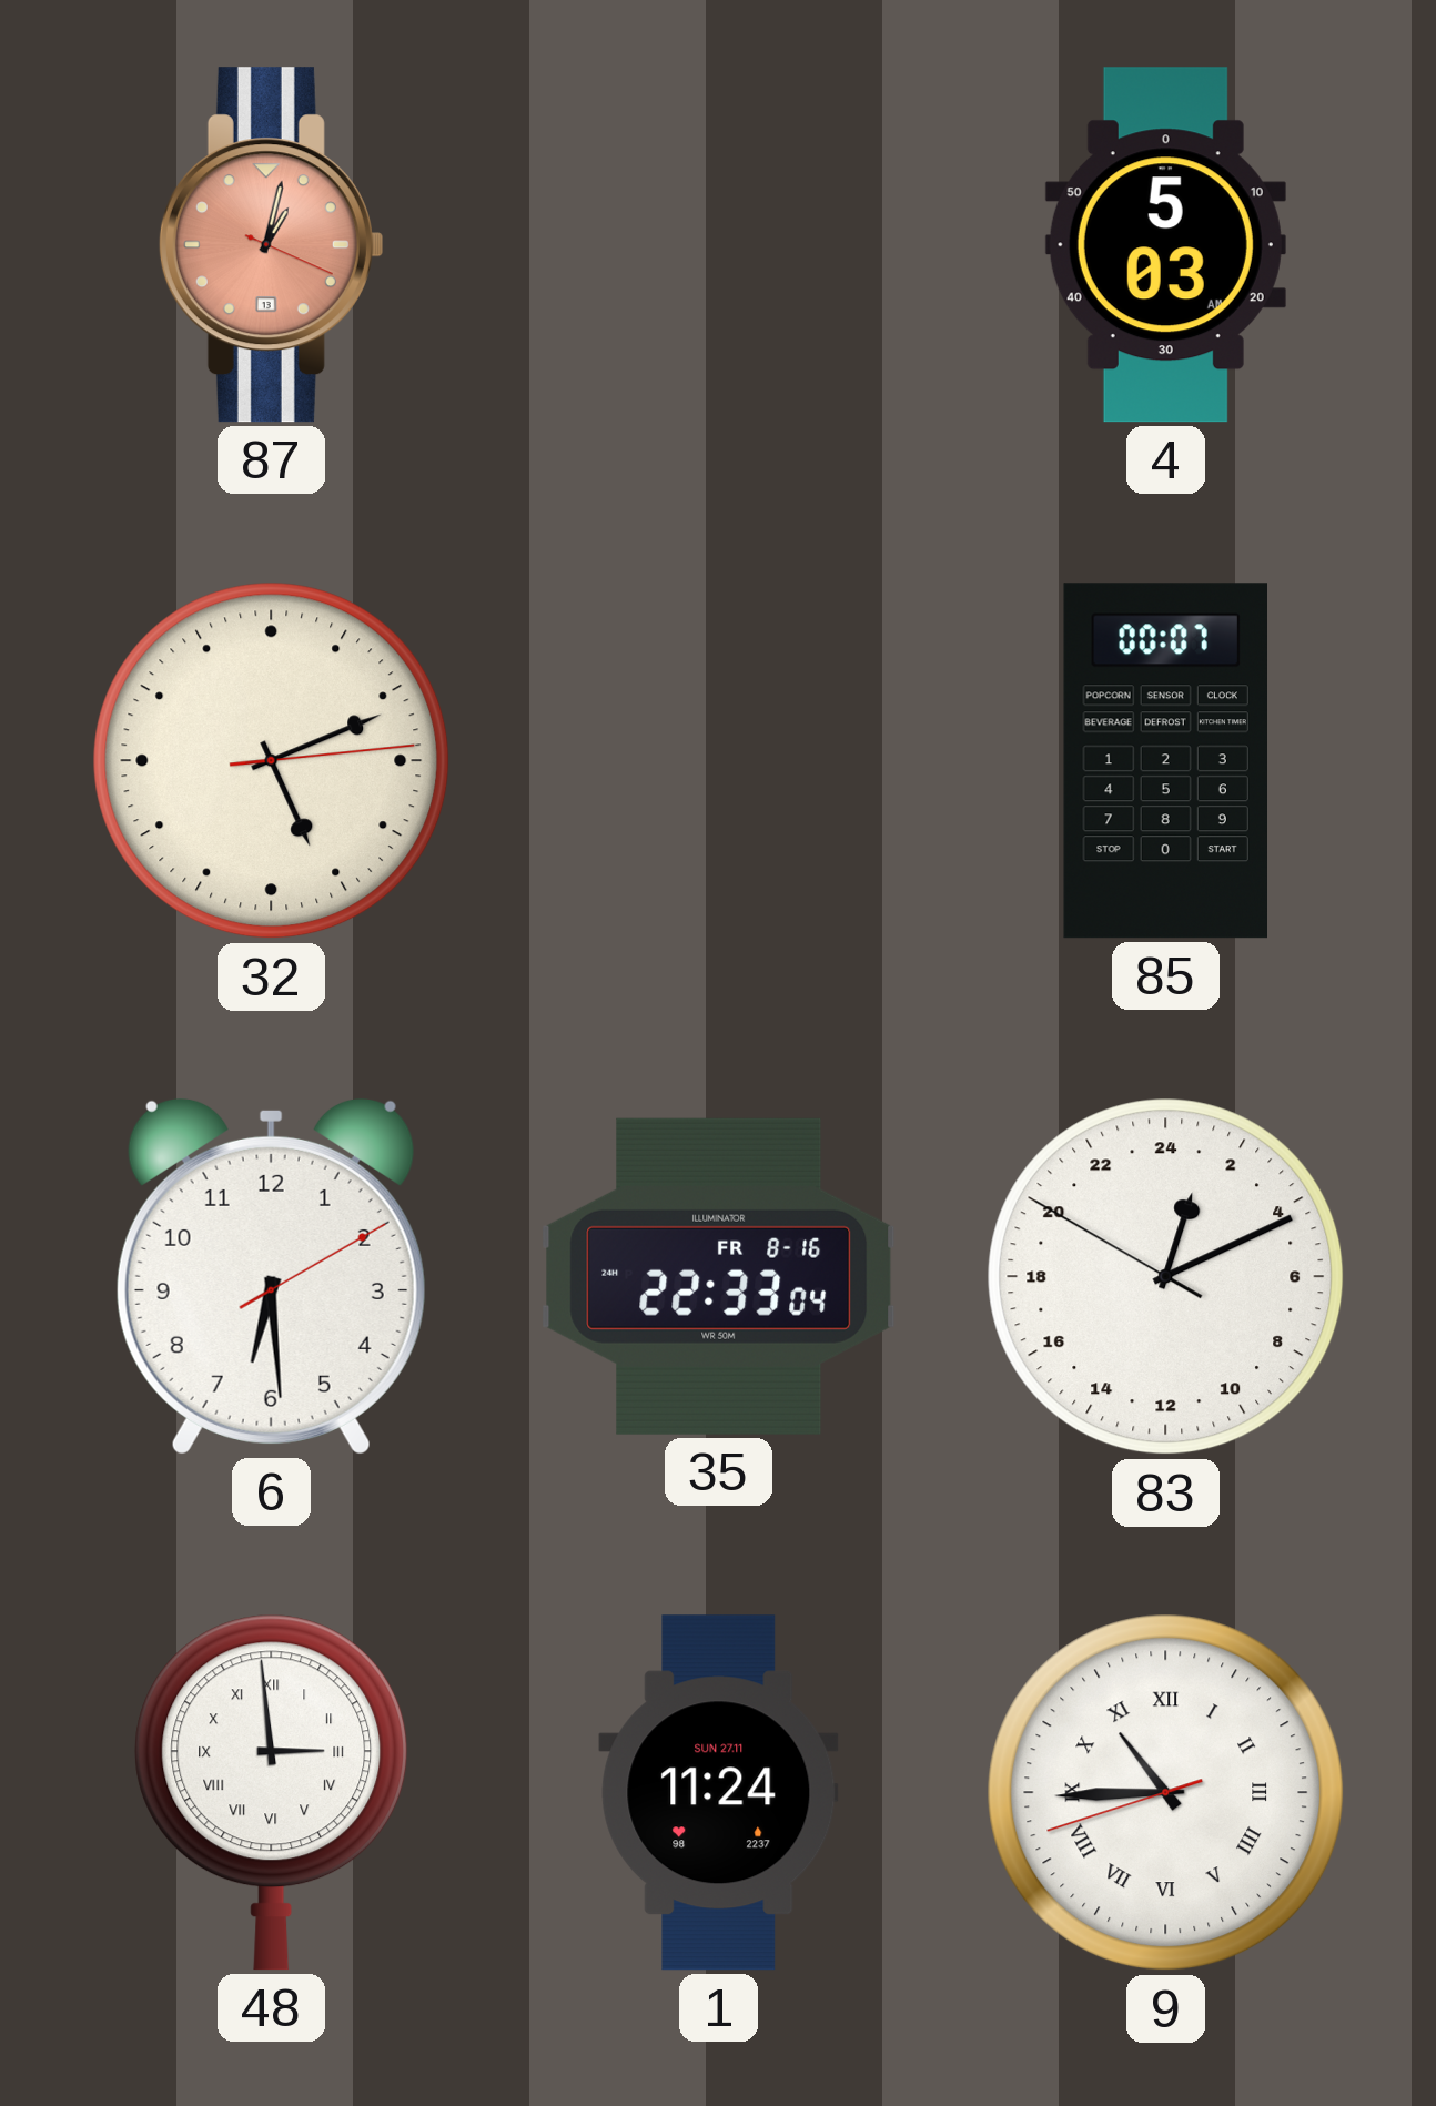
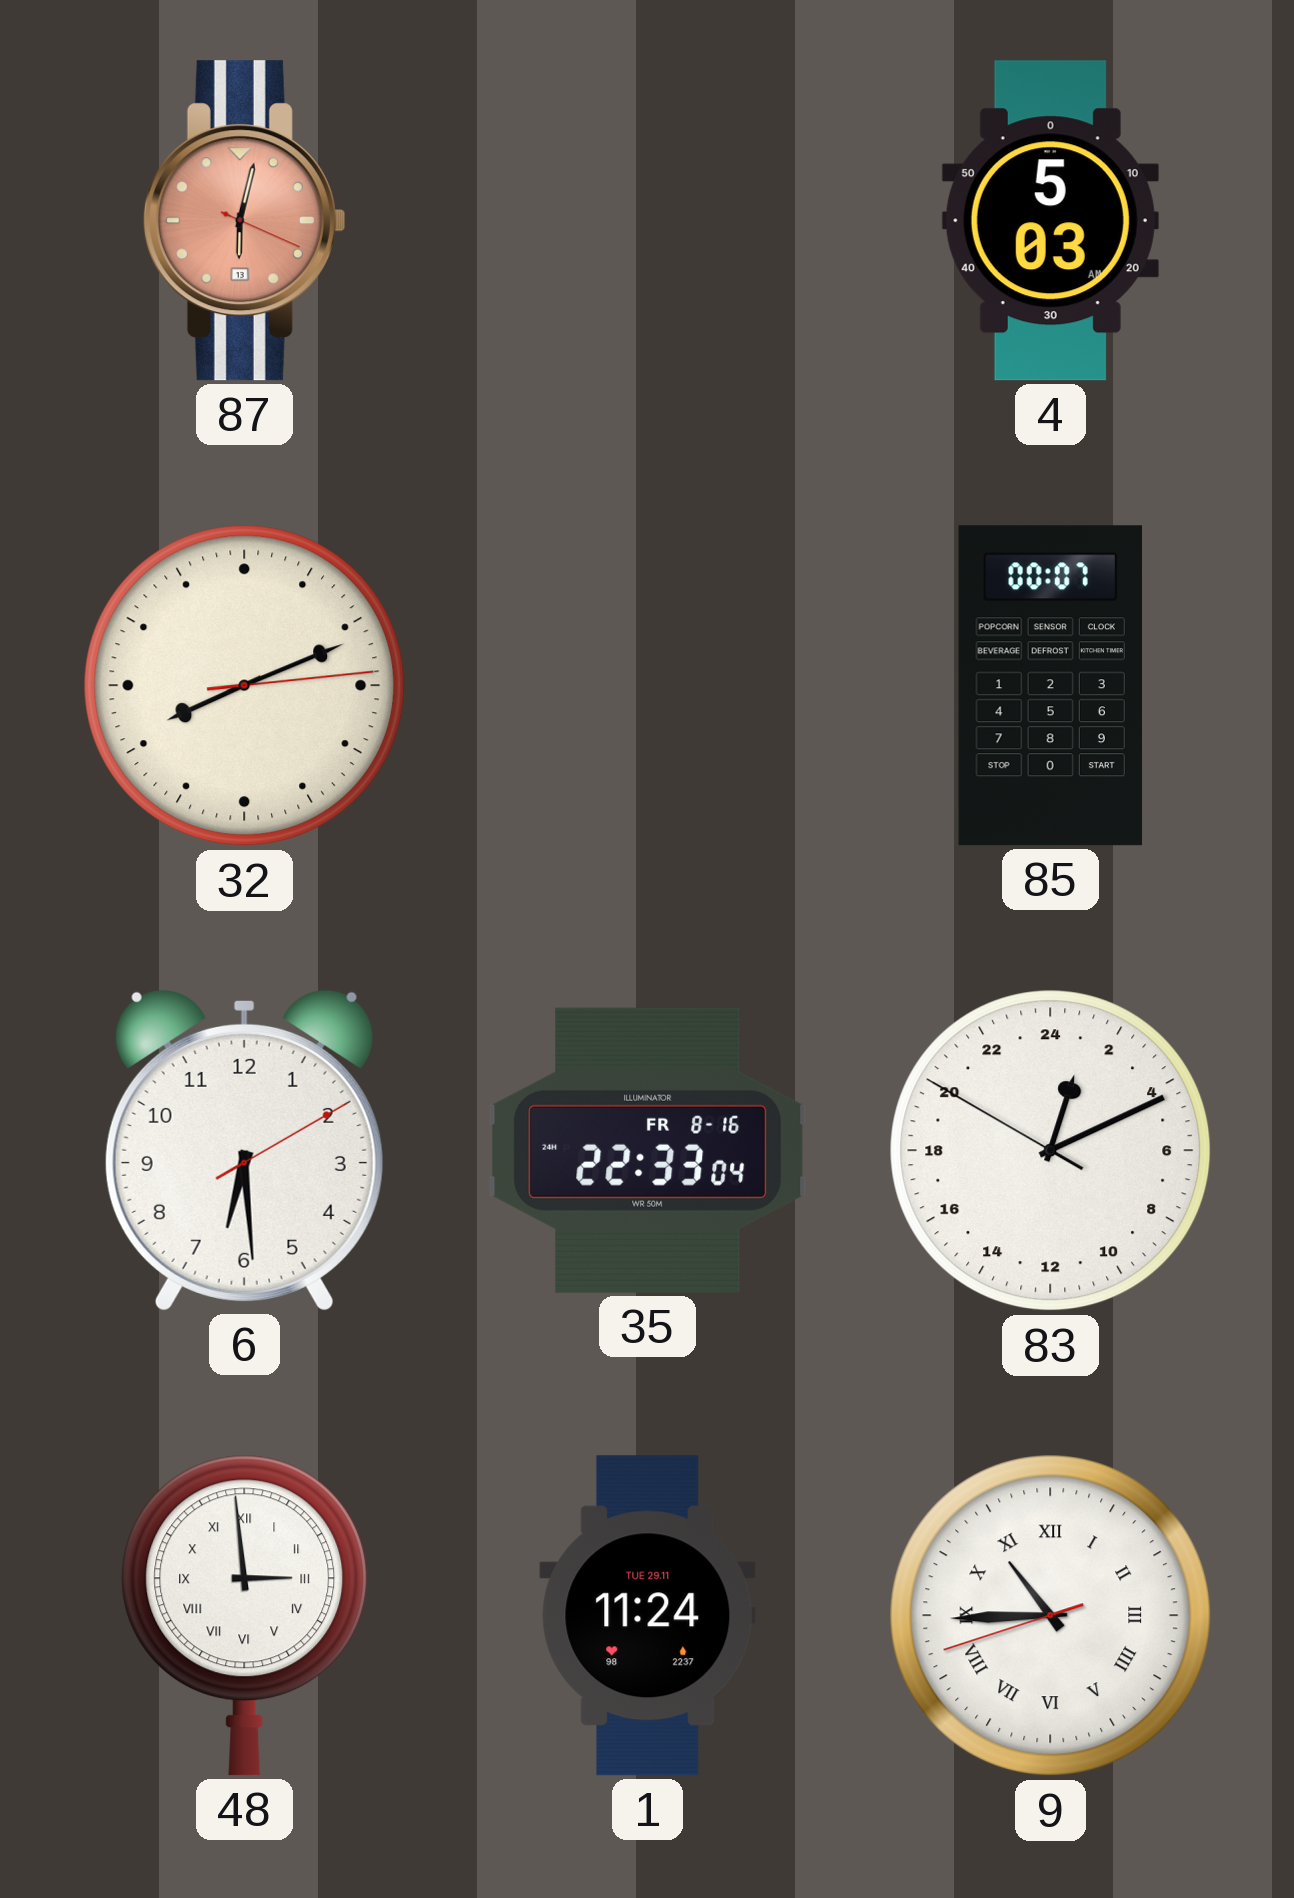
87: 1:02 -> 6:02
32: 5:11 -> 8:11
1 date: SUN 27.11 -> TUE 29.11
